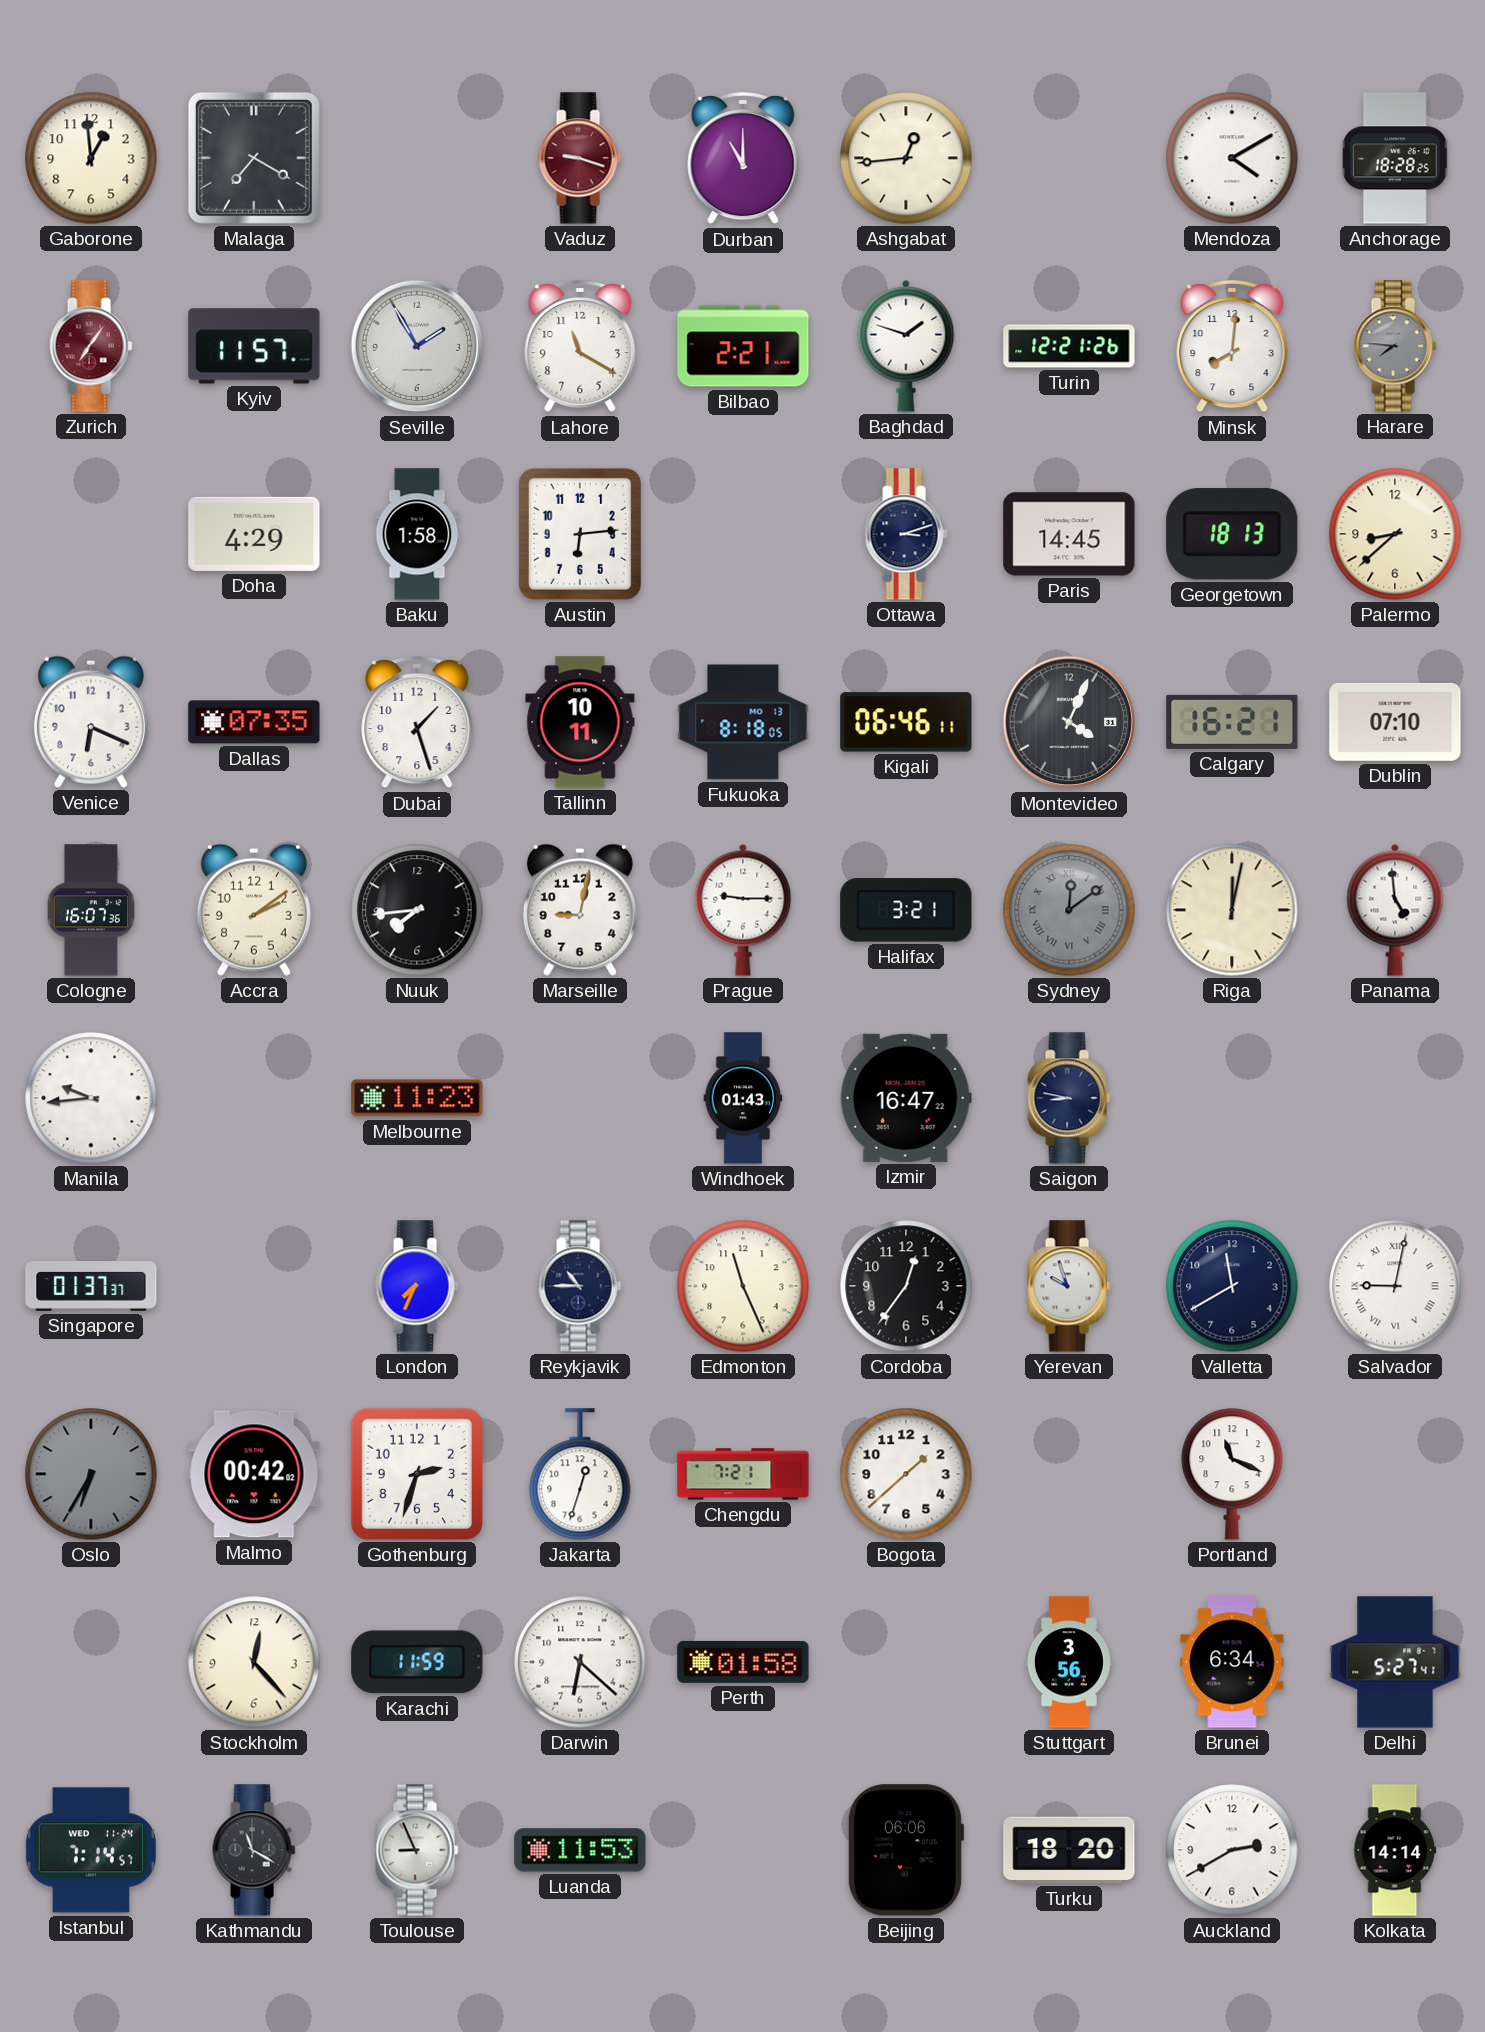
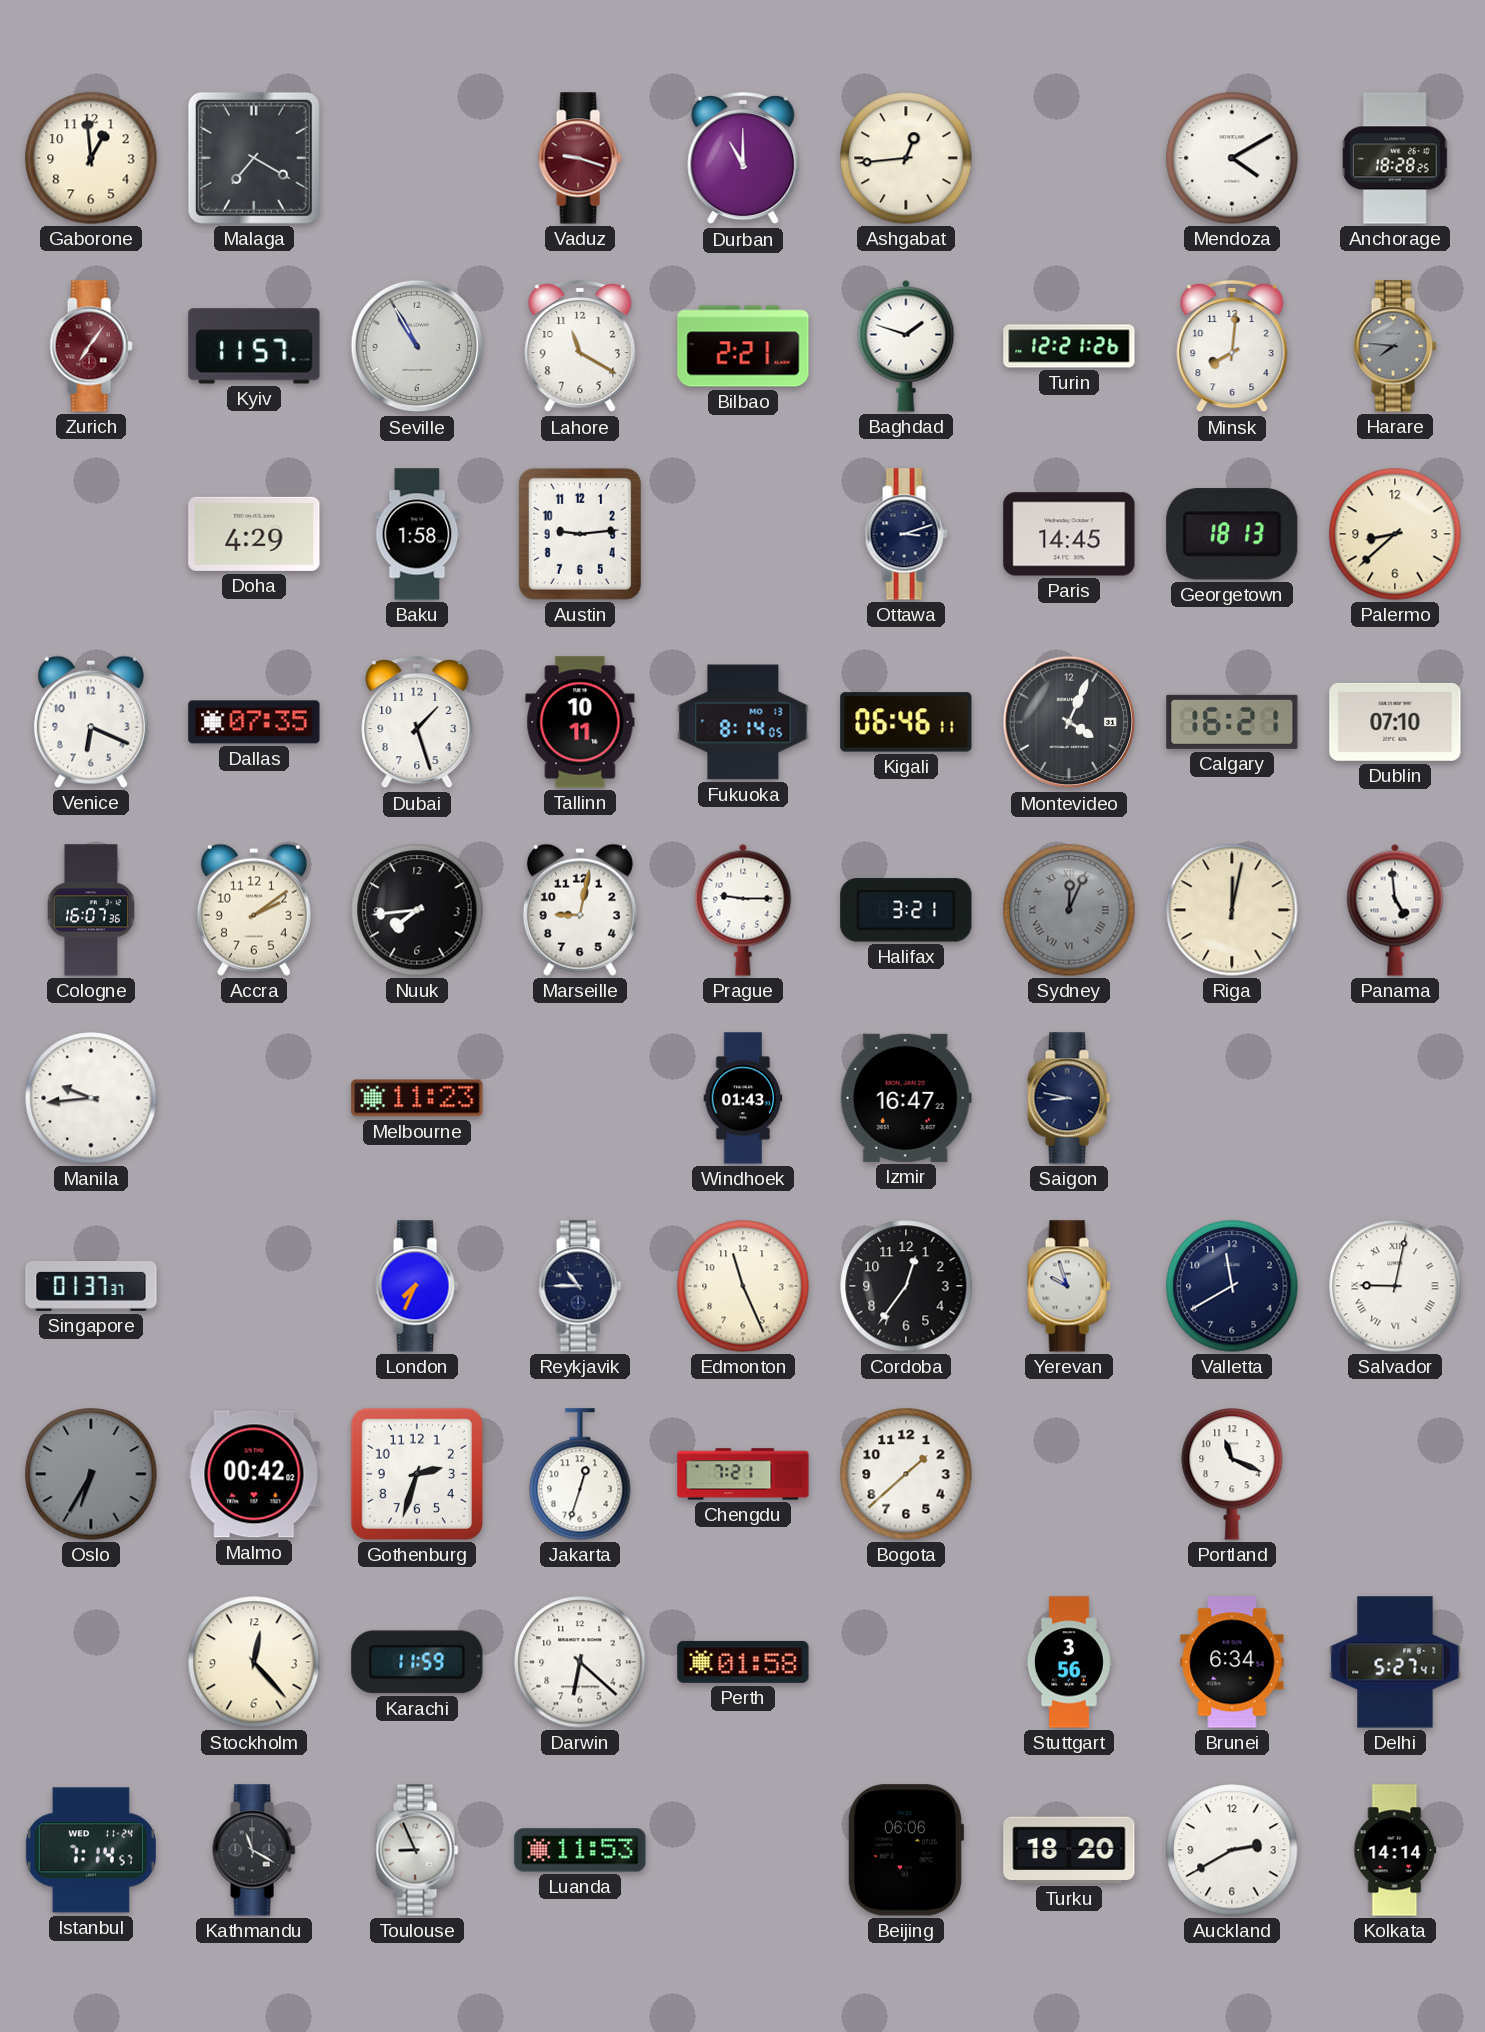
Seville: 1:55 -> 10:55
Austin: 6:14 -> 9:14
Fukuoka: 8:18 -> 8:14
Sydney: 12:09 -> 12:04
